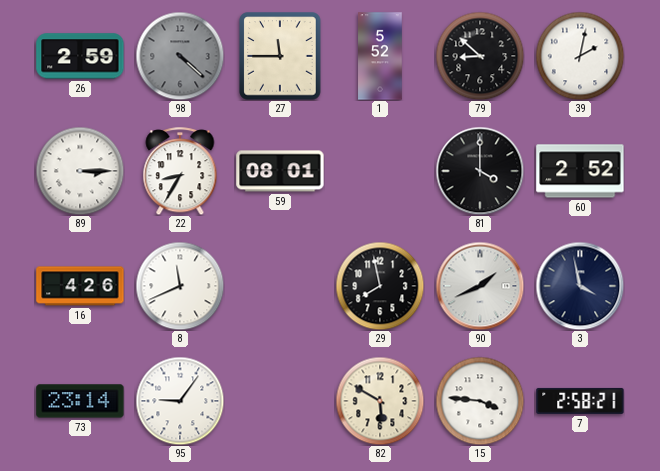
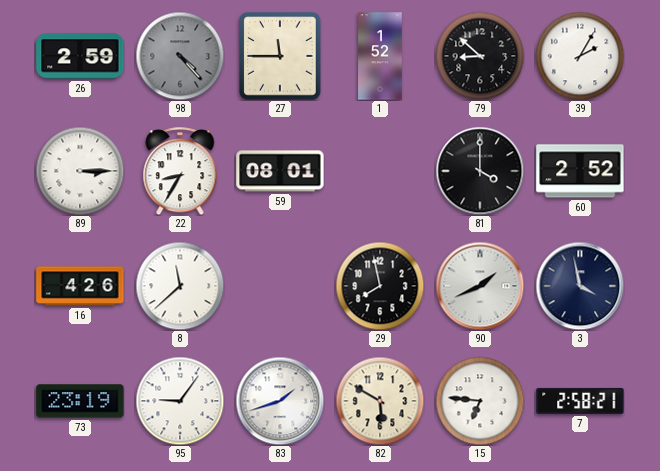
98: 4:22 -> 4:23
1: 5:52 -> 1:52
39: 2:02 -> 2:05
8: 11:41 -> 11:38
73: 23:14 -> 23:19
83: none -> 1:42
15: 3:46 -> 6:46
